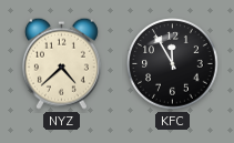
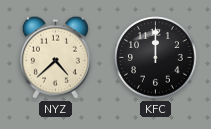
KFC: 11:55 -> 12:00
